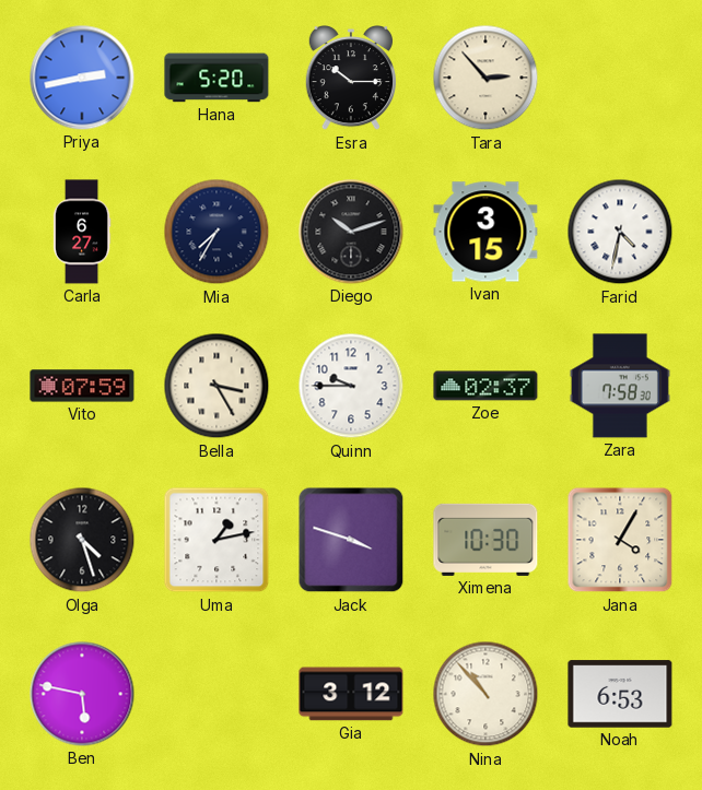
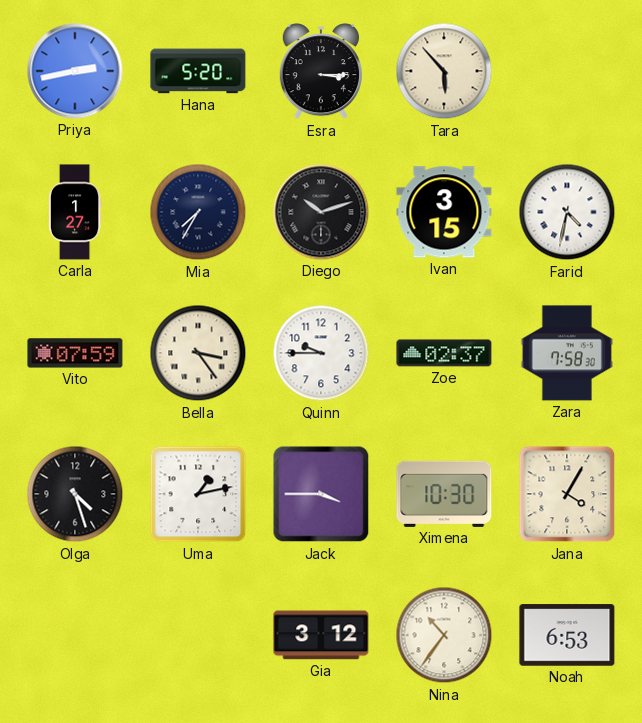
Esra: 10:15 -> 3:15
Tara: 2:53 -> 5:53
Carla: 6:27 -> 1:27
Bella: 3:25 -> 3:24
Jack: 3:48 -> 3:45
Ben: 5:47 -> none
Nina: 10:53 -> 10:36
